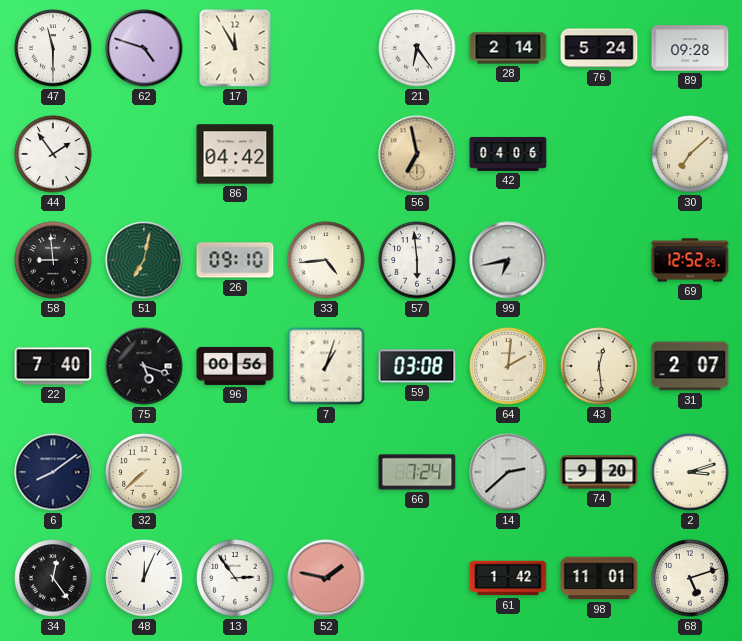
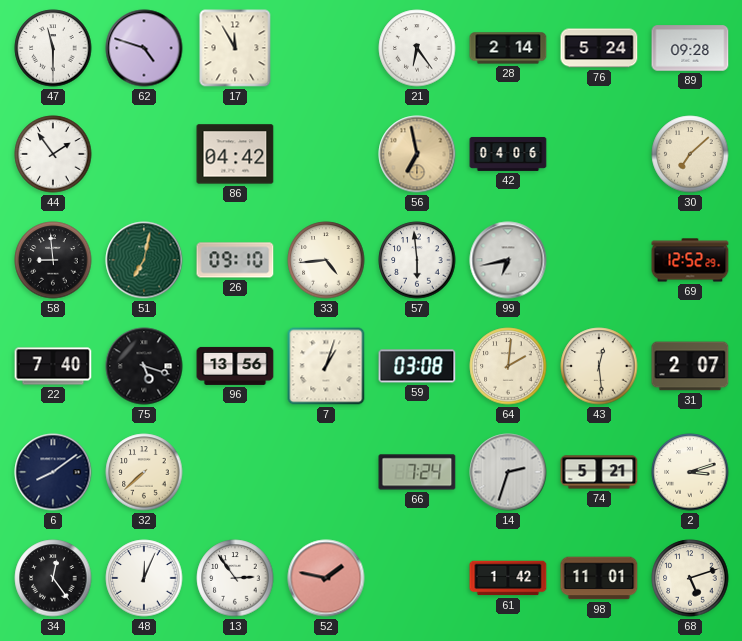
96: 00:56 -> 13:56
14: 2:38 -> 2:33
74: 9:20 -> 5:21
